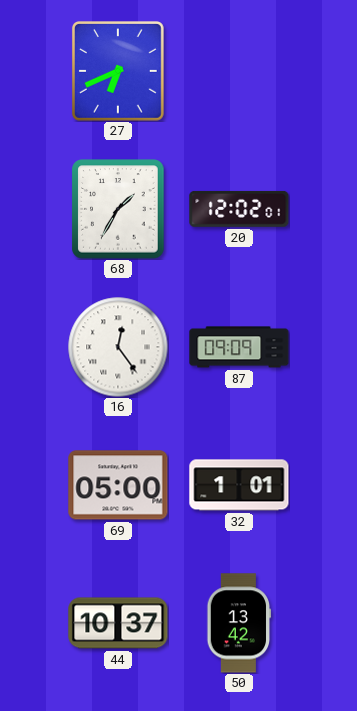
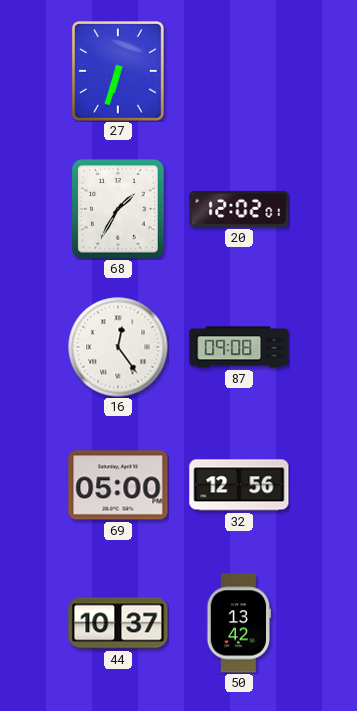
27: 6:41 -> 6:33
87: 09:09 -> 09:08
32: 1:01 -> 12:56
